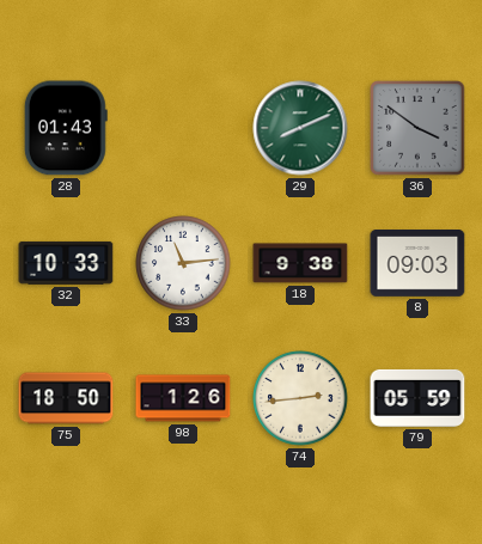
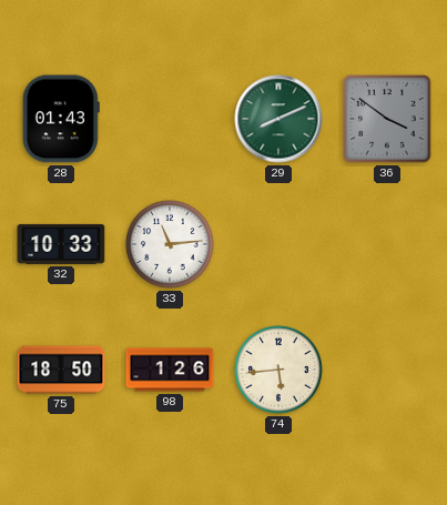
18: 9:38 -> none
8: 09:03 -> none
74: 2:44 -> 5:44
79: 05:59 -> none
